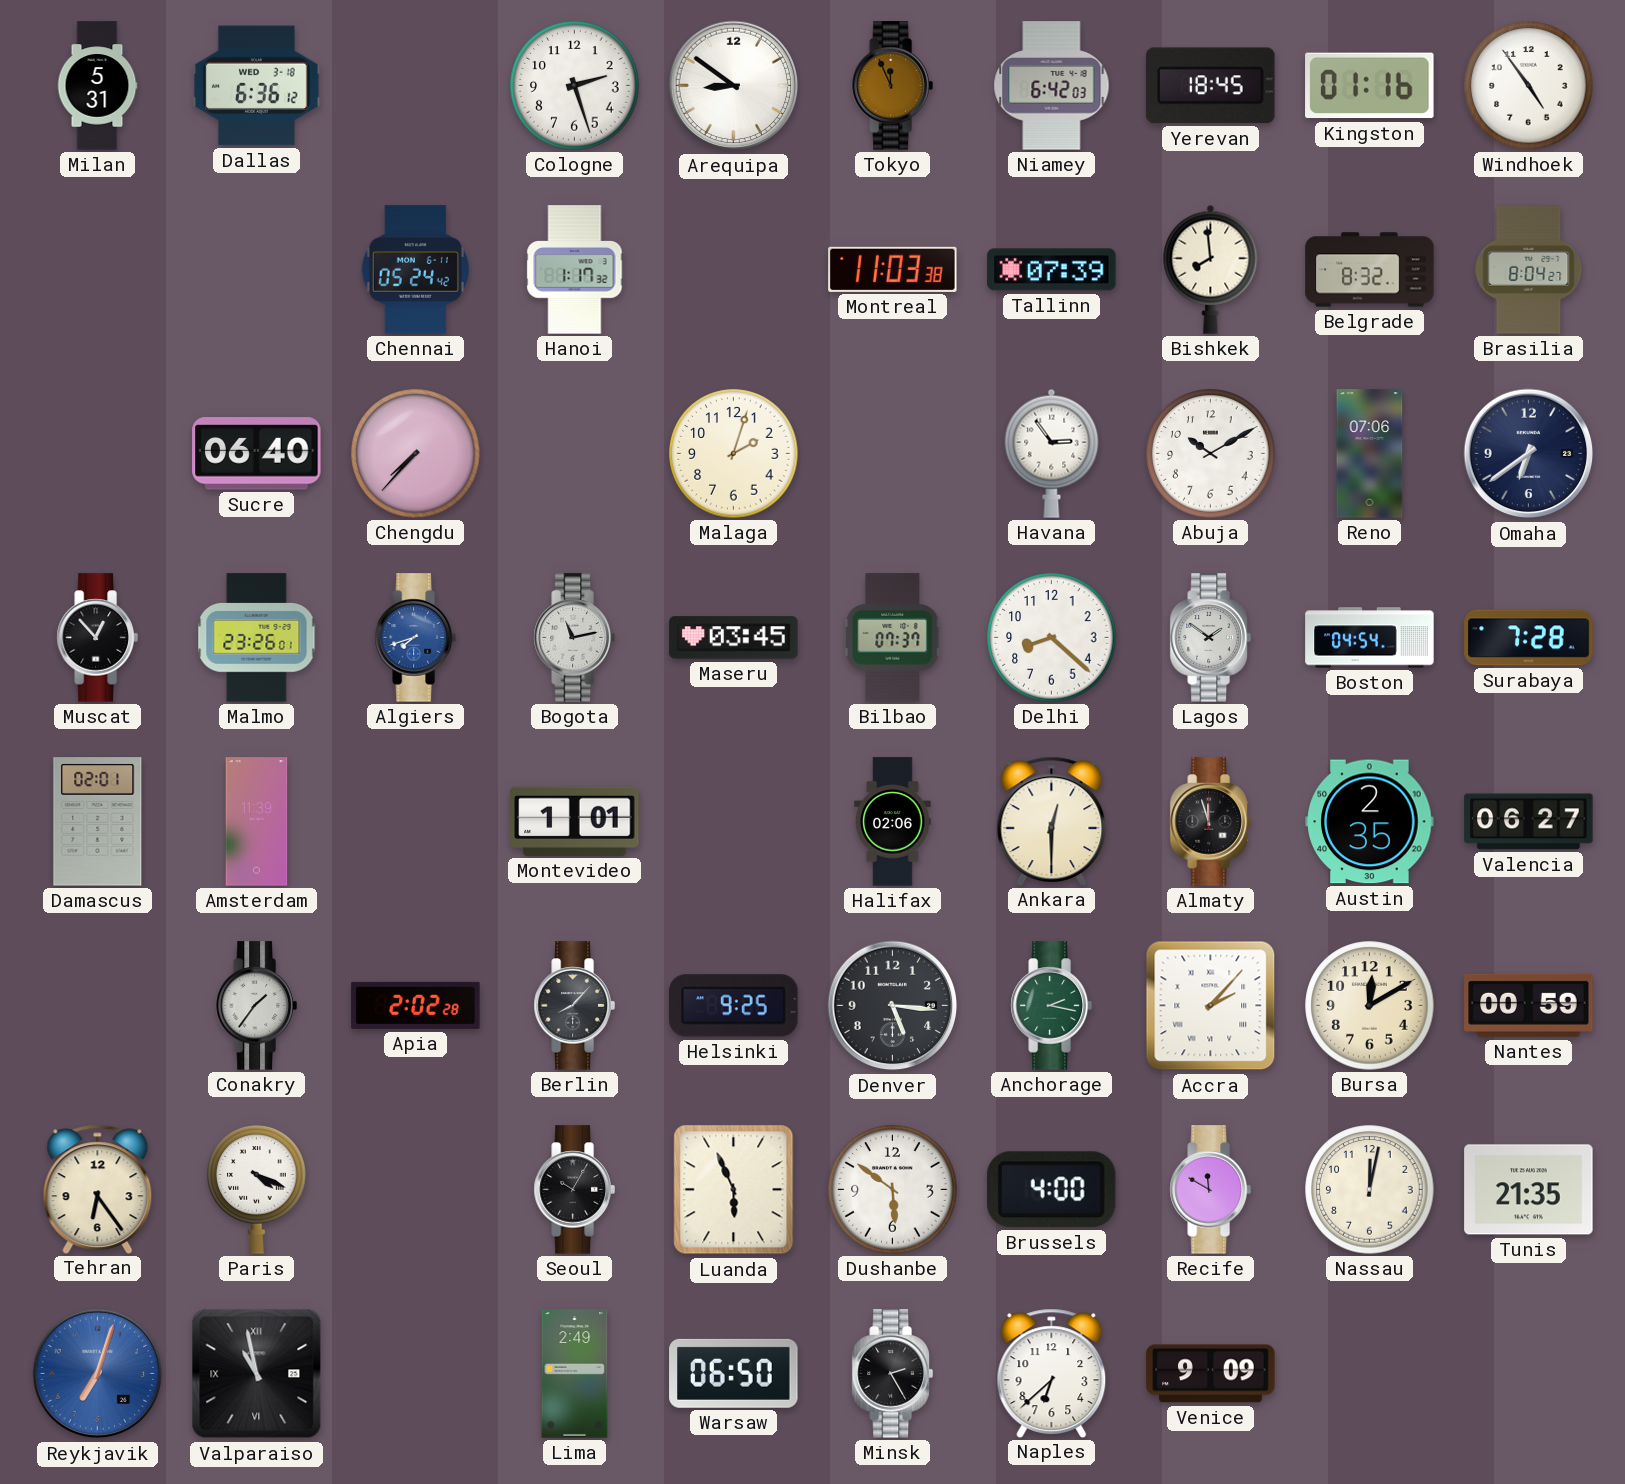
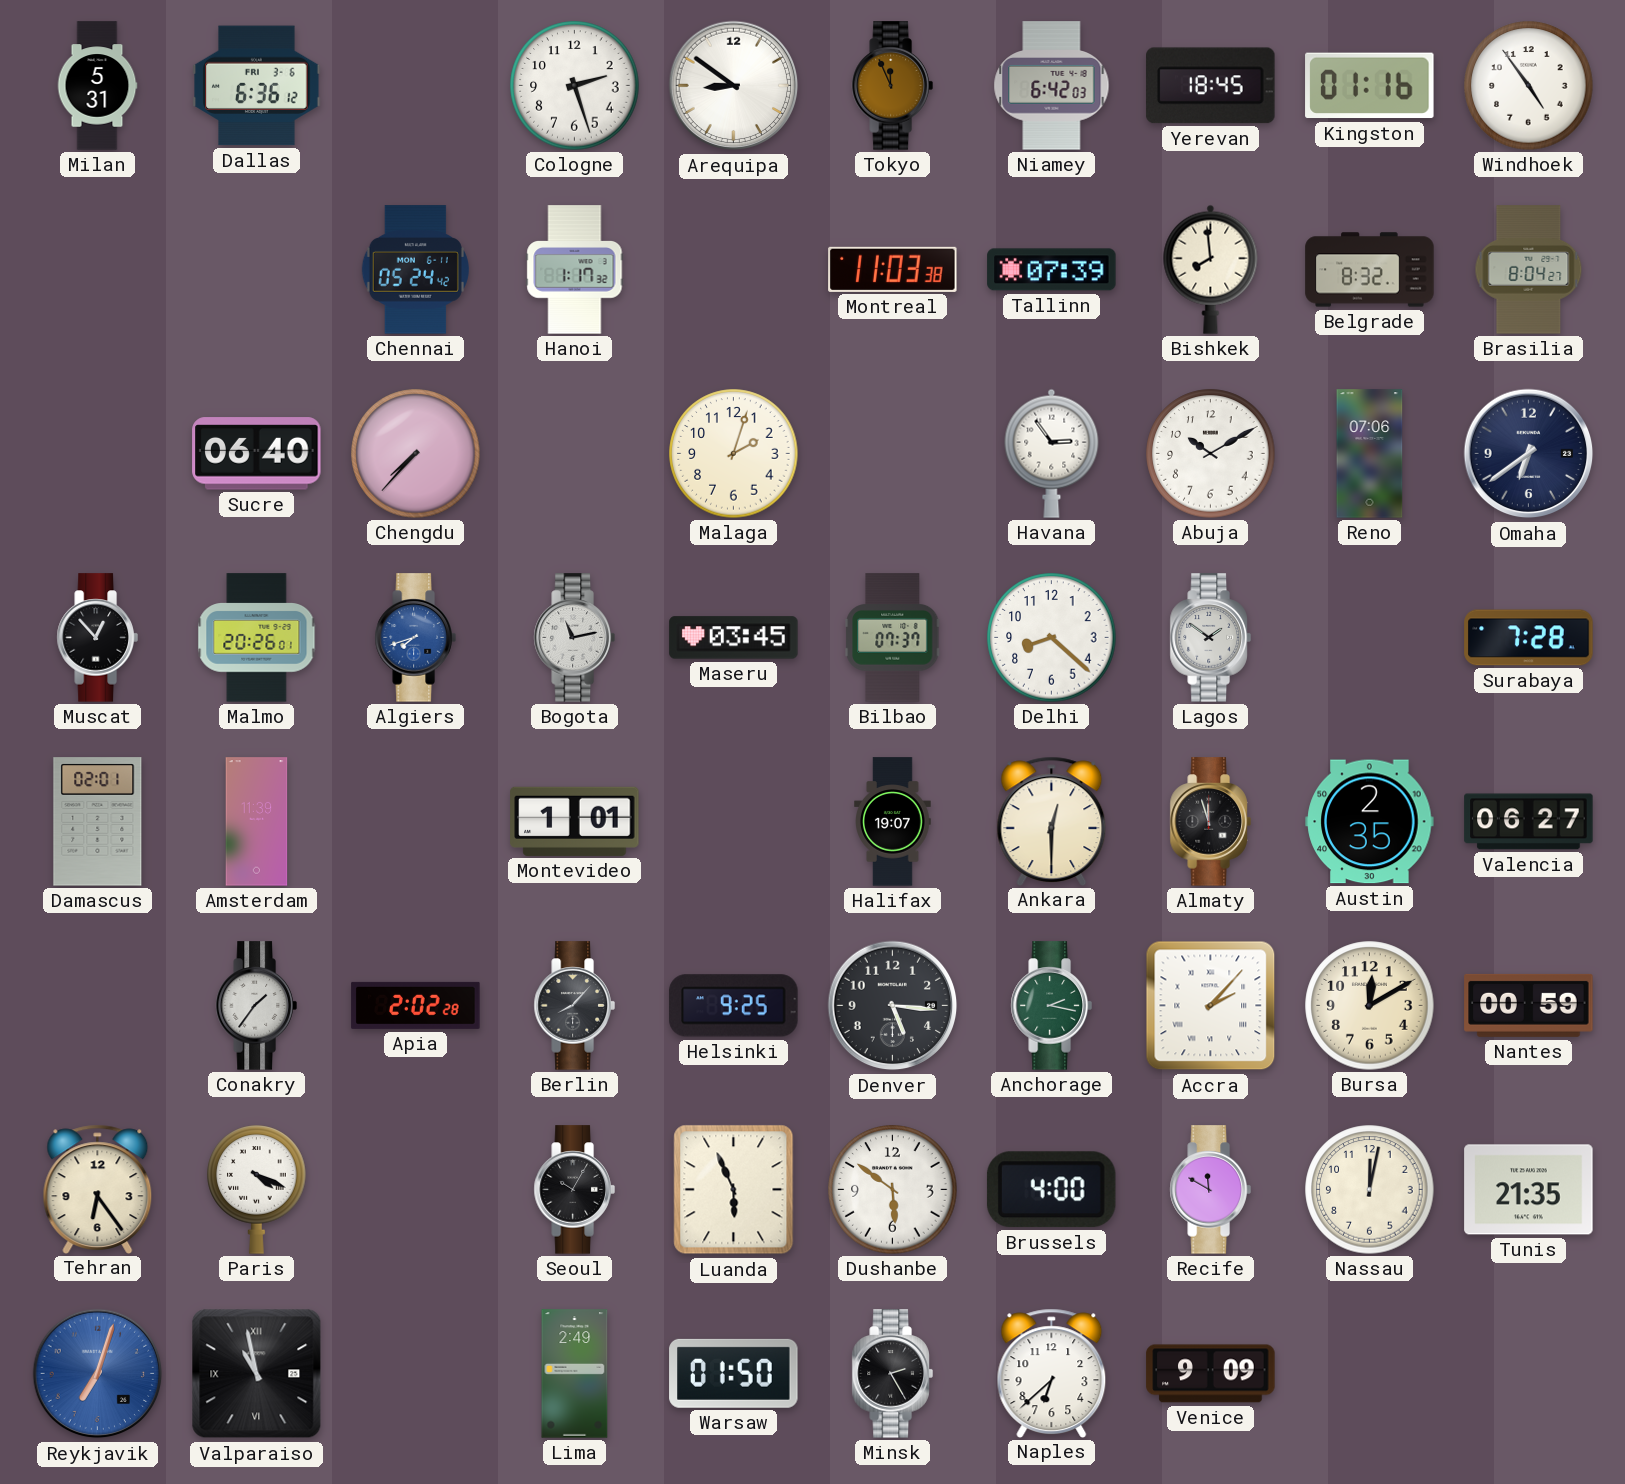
Dallas date: WED 3-18 -> FRI 3-6
Malmo: 23:26 -> 20:26
Boston: 04:54 -> none
Halifax: 02:06 -> 19:07
Warsaw: 06:50 -> 01:50
